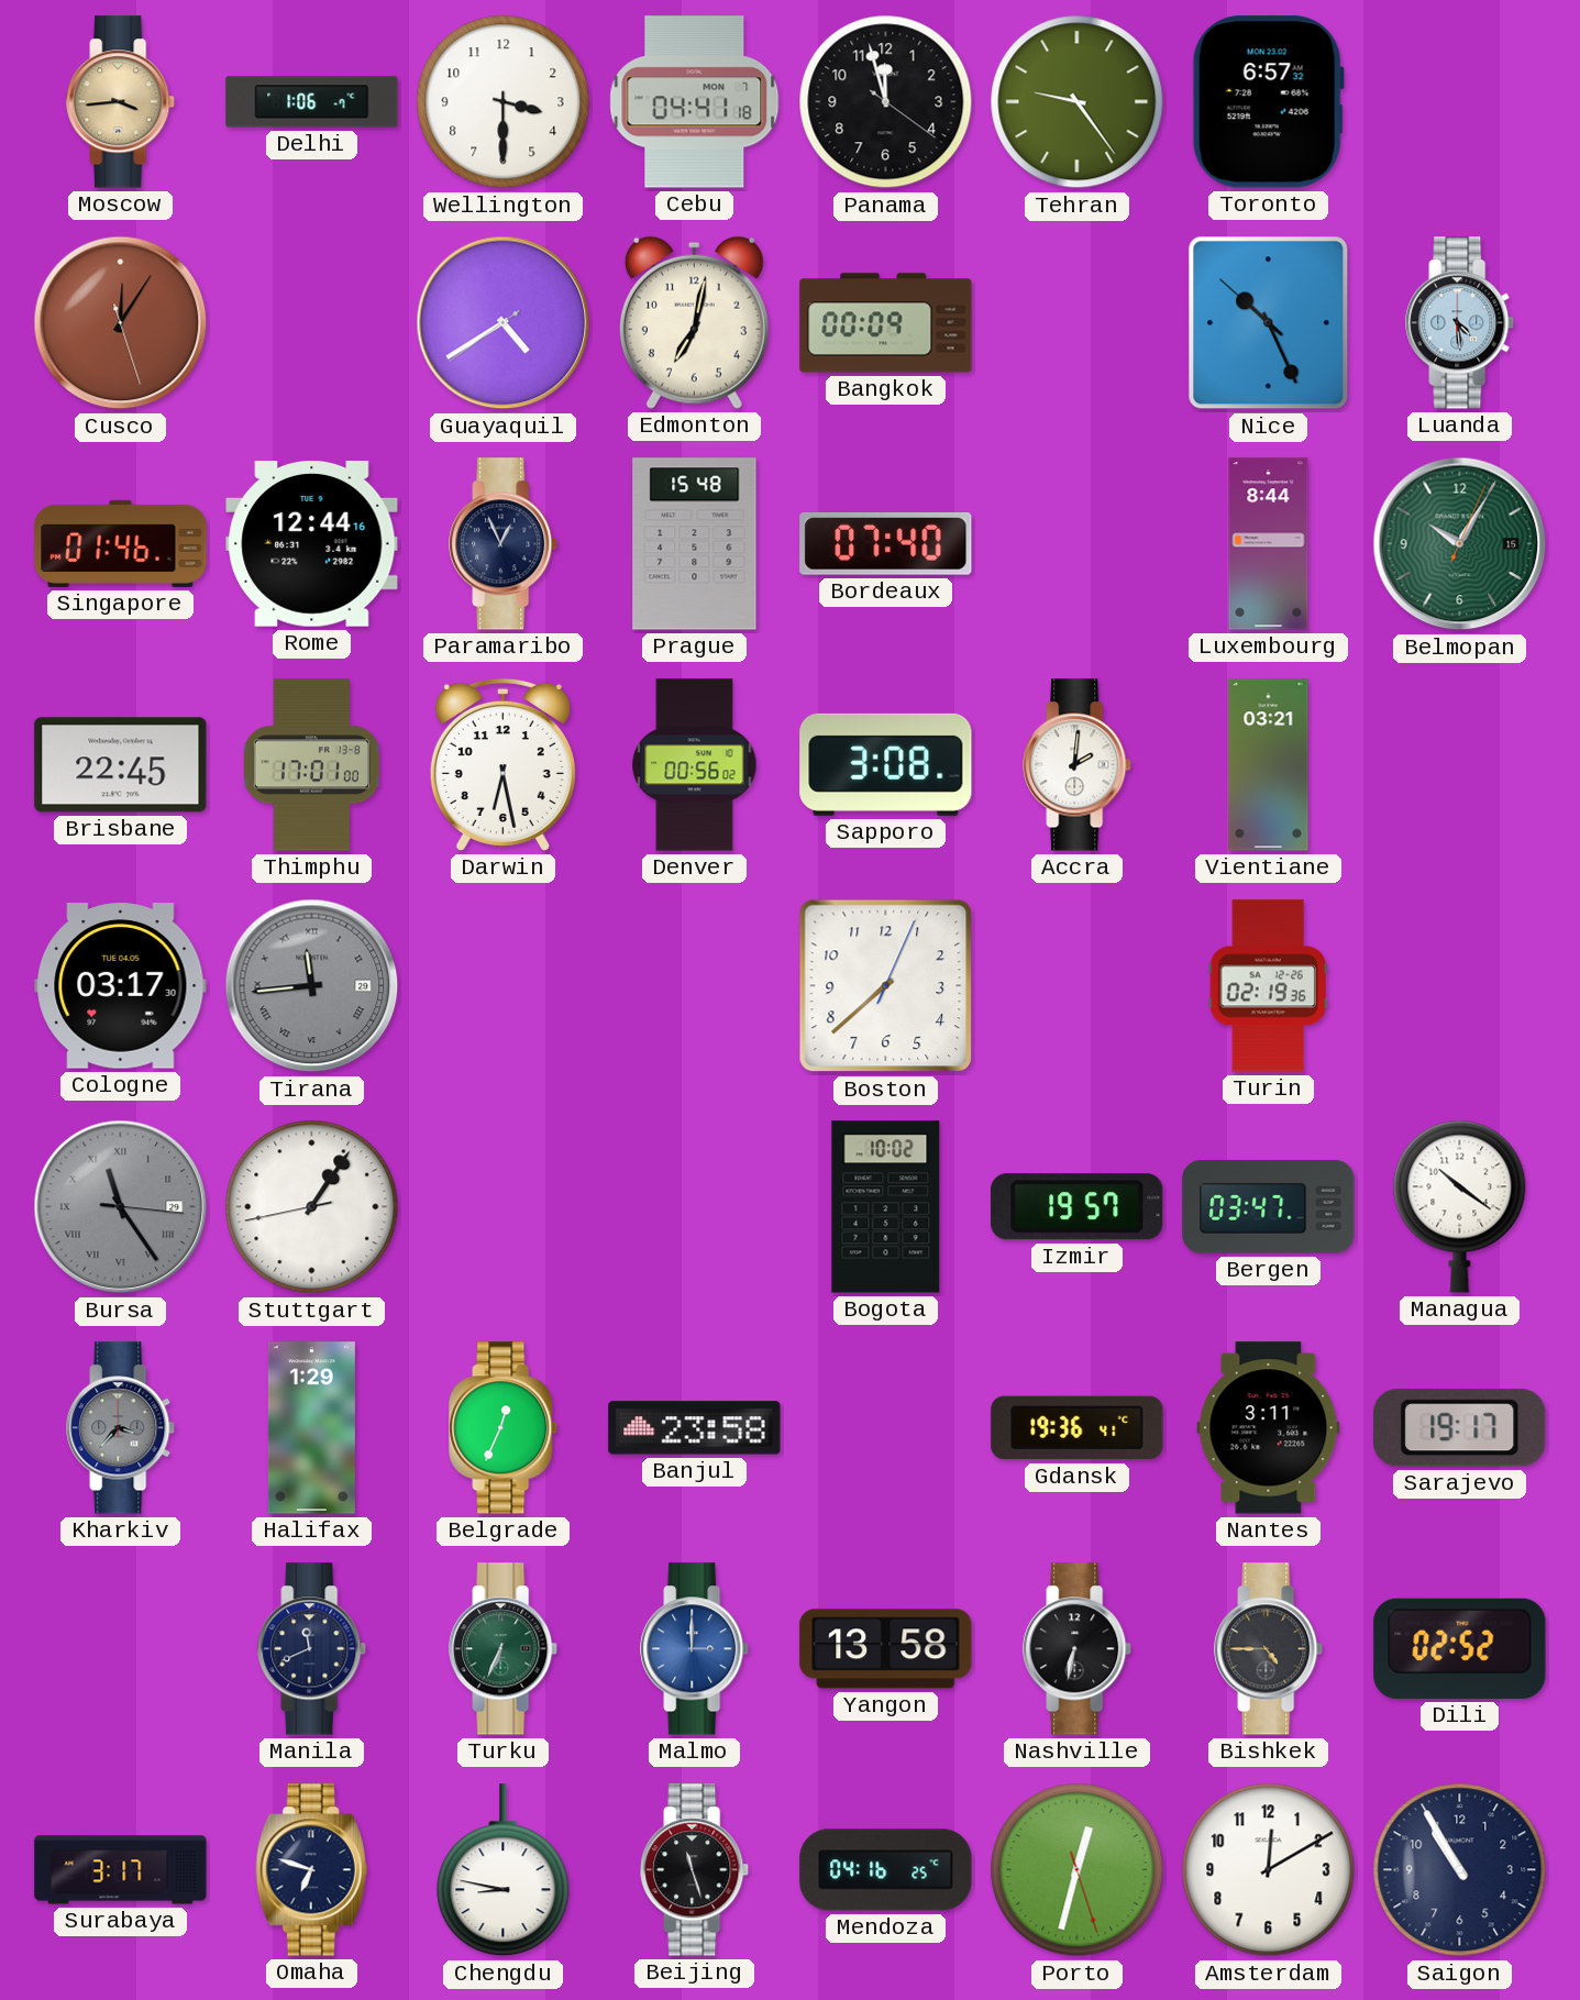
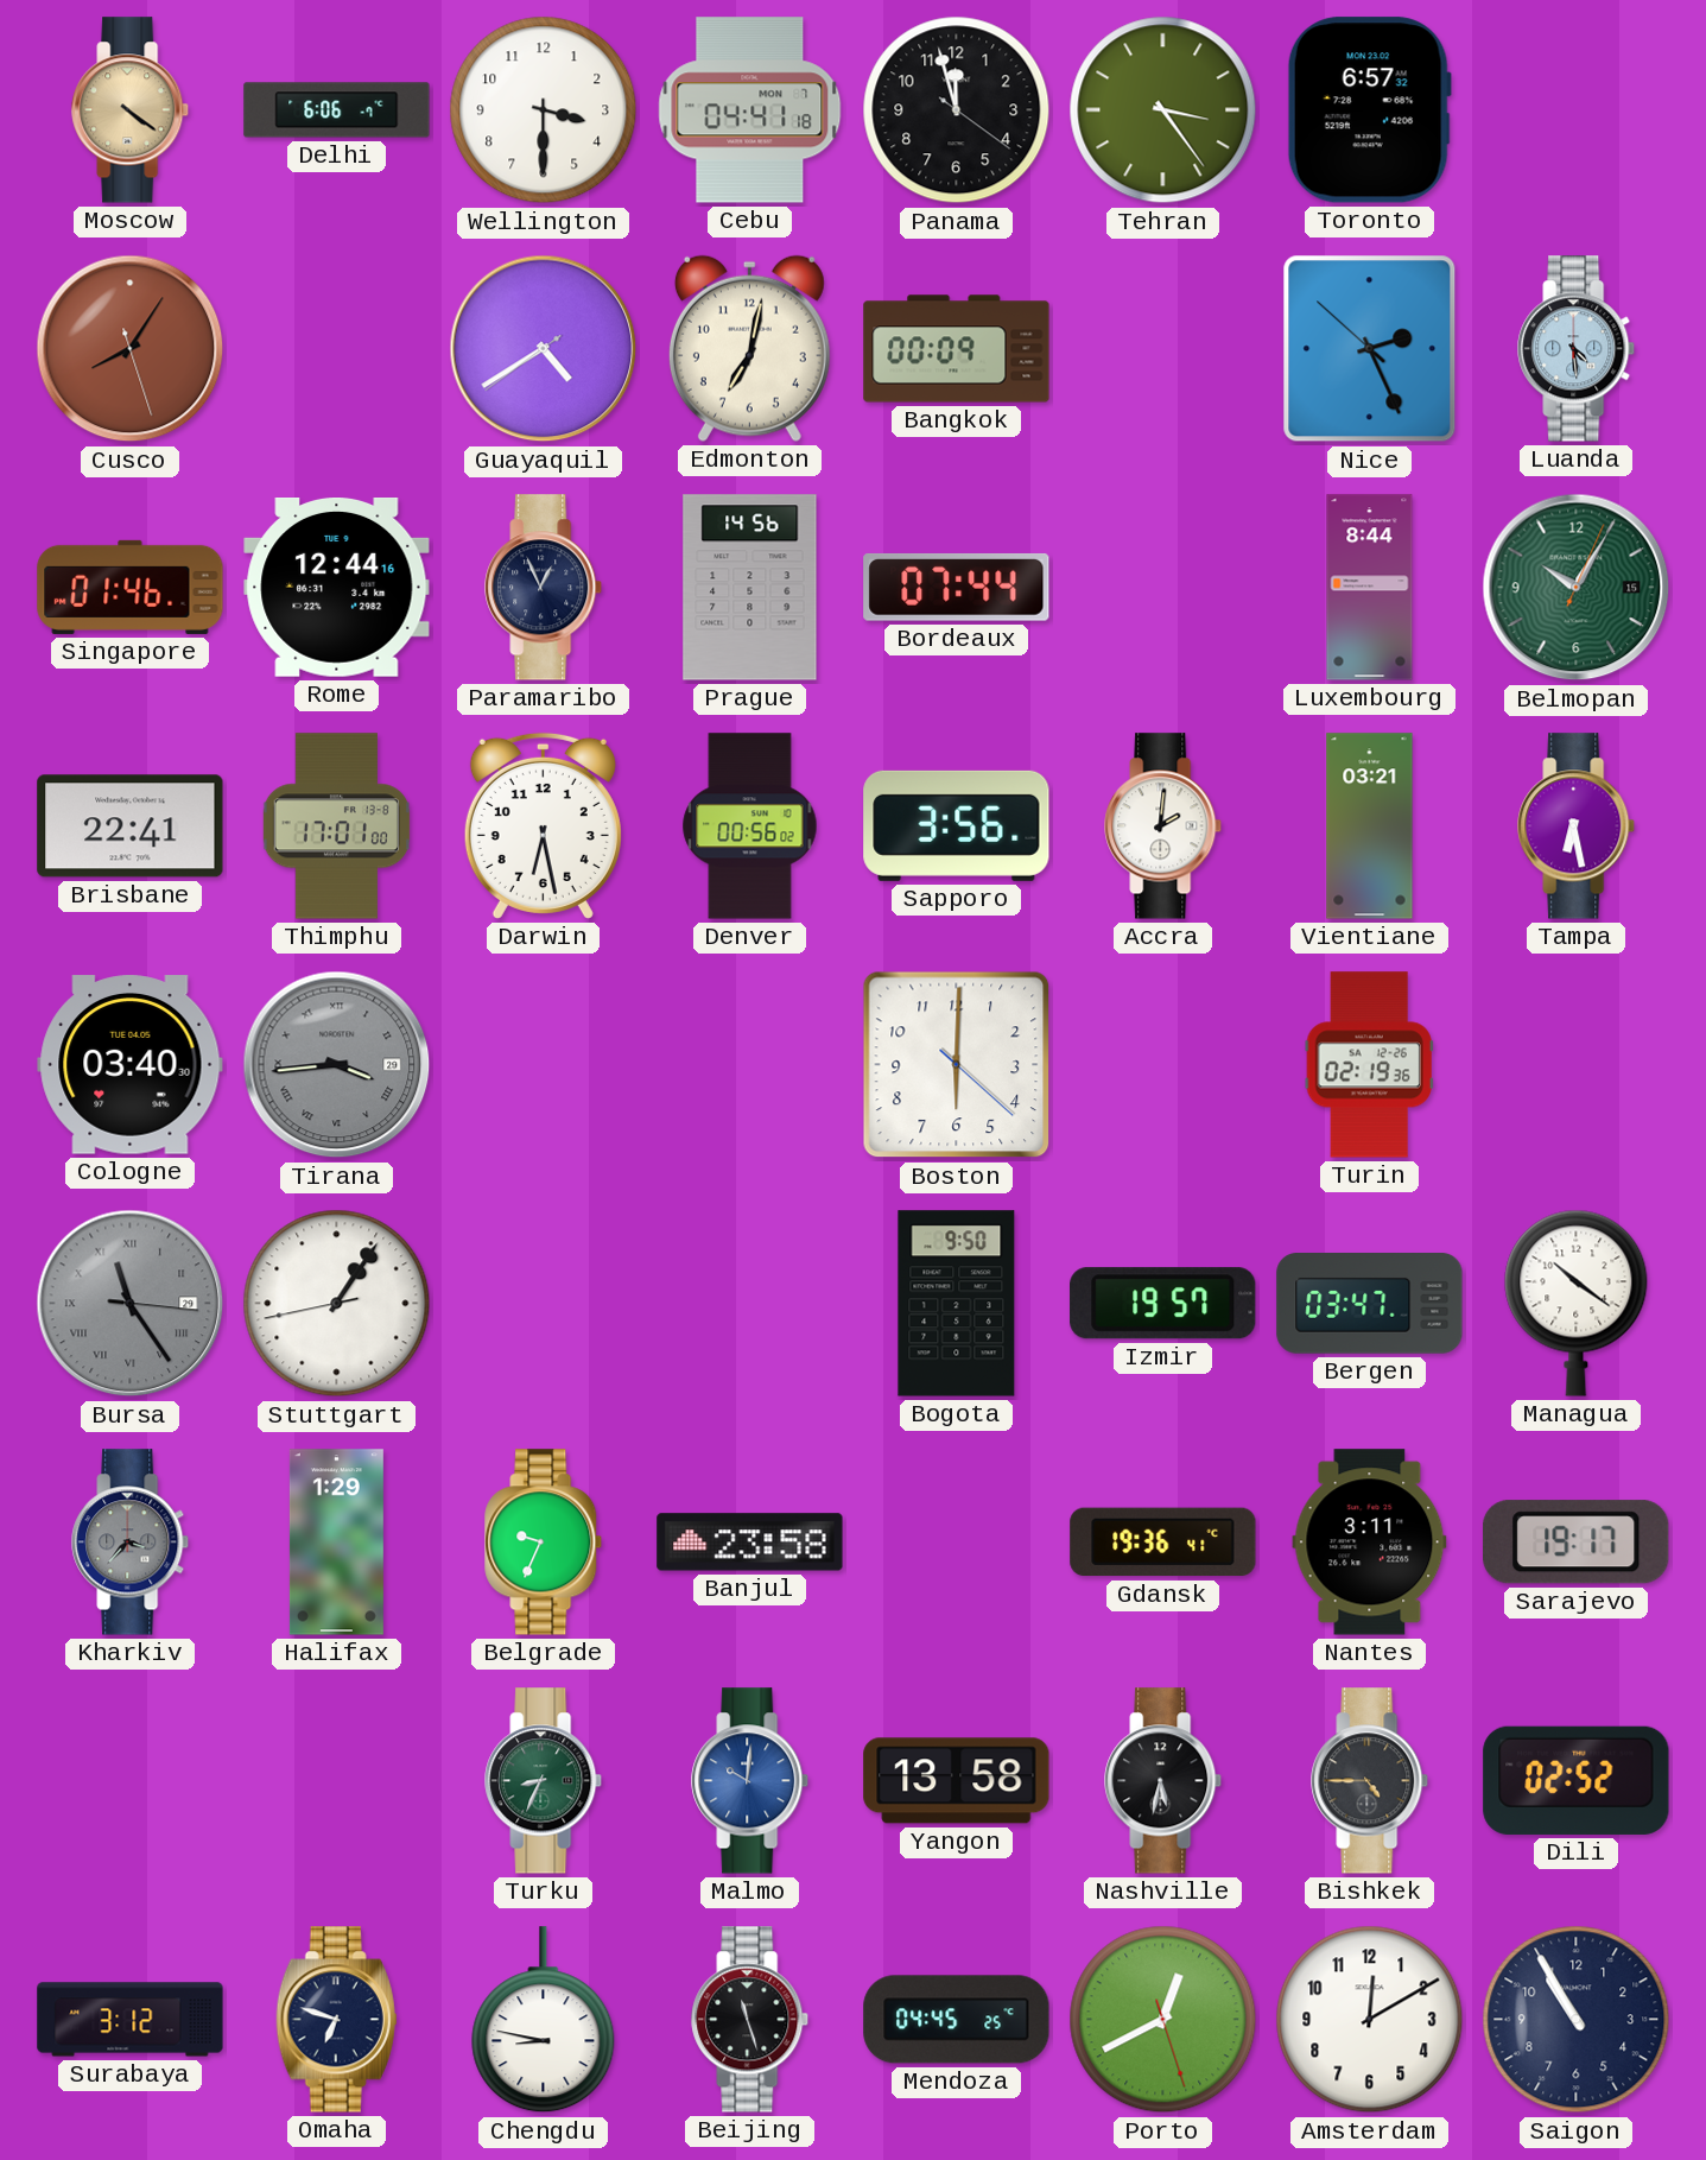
Moscow: 3:44 -> 4:21
Delhi: 1:06 -> 6:06
Tehran: 9:24 -> 3:24
Cusco: 12:05 -> 8:05
Nice: 10:25 -> 2:25
Prague: 15:48 -> 14:56
Bordeaux: 07:40 -> 07:44
Brisbane: 22:45 -> 22:41
Sapporo: 3:08 -> 3:56
Tampa: none -> 6:28
Cologne: 03:17 -> 03:40
Tirana: 11:44 -> 3:44
Boston: 7:38 -> 6:00
Bogota: 10:02 -> 9:50
Belgrade: 12:34 -> 9:34
Manila: 11:41 -> none
Turku: 6:34 -> 8:34
Malmo: 3:00 -> 10:01
Nashville: 6:32 -> 5:32
Surabaya: 3:17 -> 3:12
Mendoza: 04:16 -> 04:45
Porto: 12:32 -> 12:40
